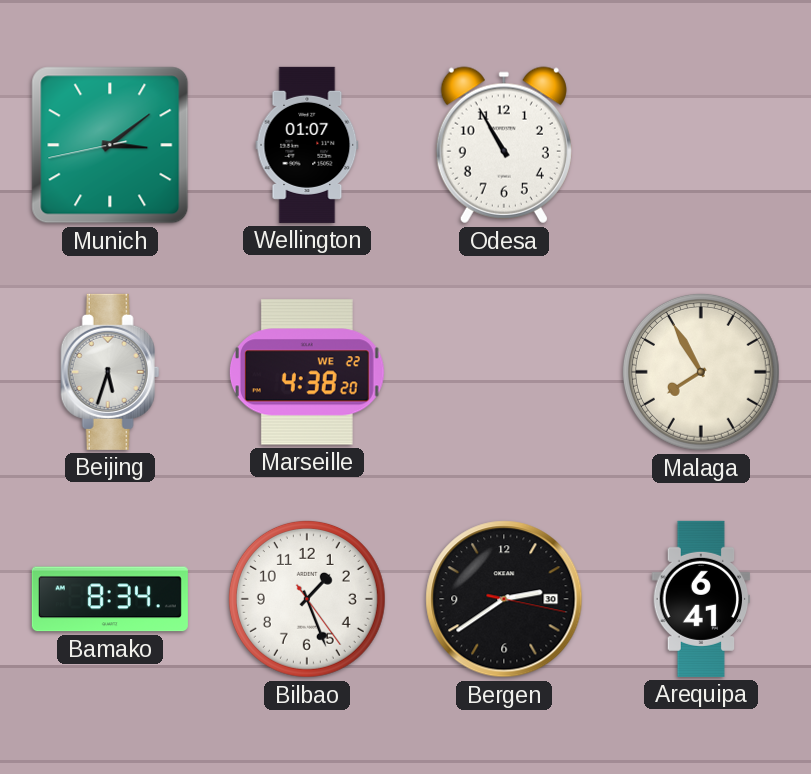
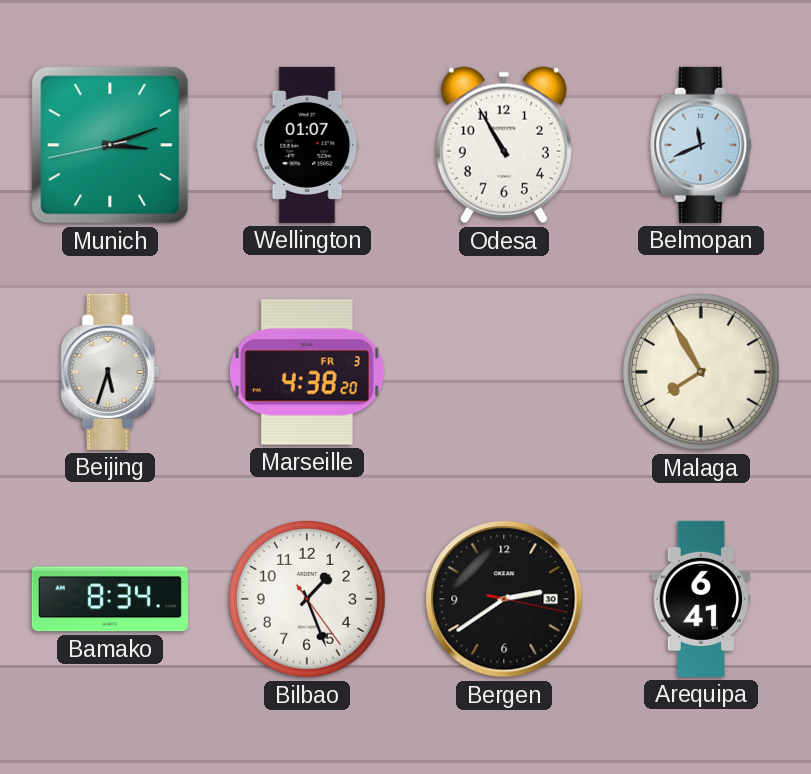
Munich: 3:08 -> 3:11
Belmopan: none -> 11:41
Marseille date: WE 22 -> FR 3
